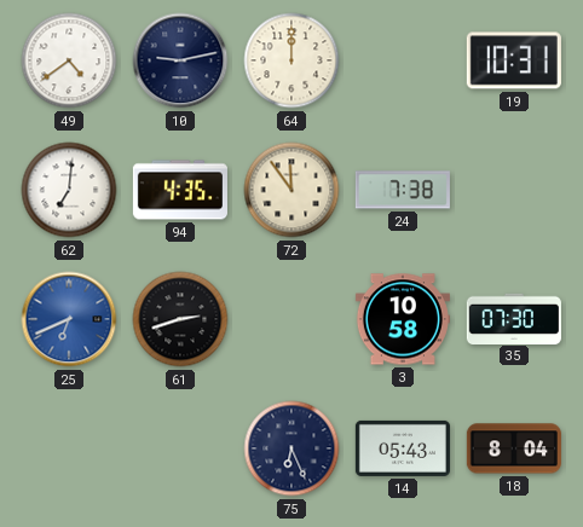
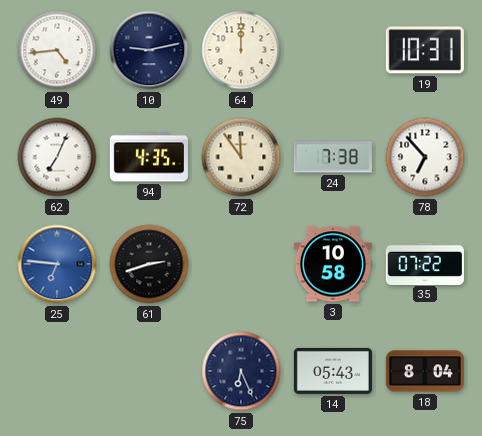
49: 4:39 -> 4:44
62: 7:01 -> 7:04
78: none -> 6:53
25: 6:41 -> 6:46
35: 07:30 -> 07:22
